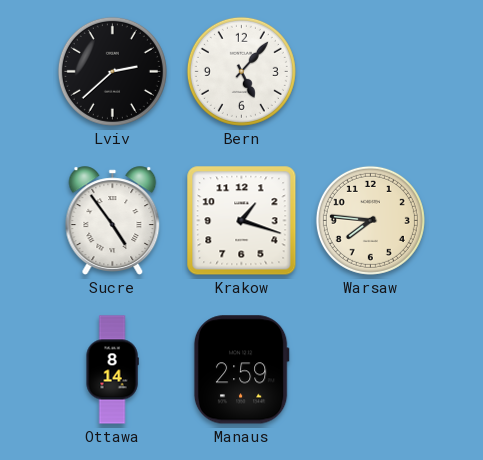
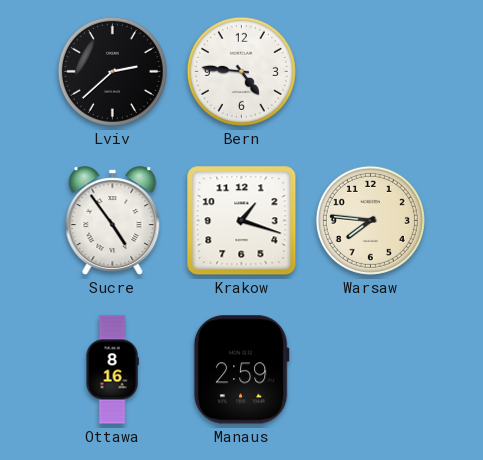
Bern: 5:07 -> 4:46
Ottawa: 8:14 -> 8:16
